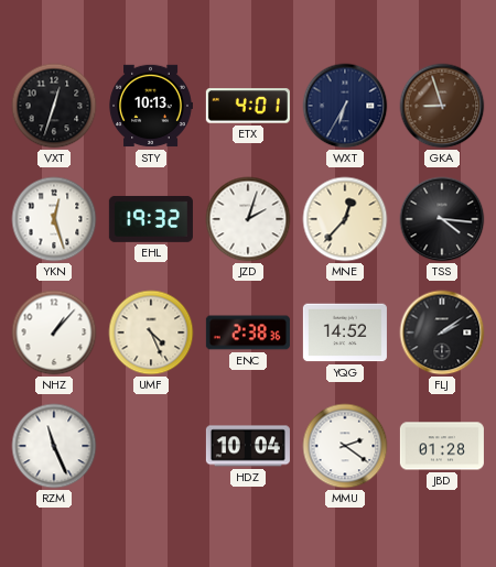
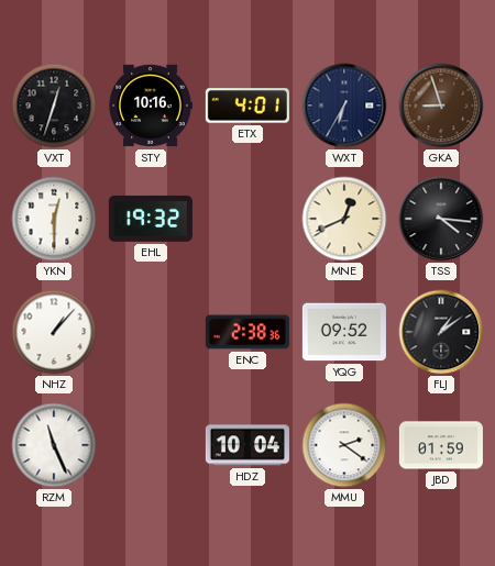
STY: 10:13 -> 10:16
YKN: 12:27 -> 12:30
JZD: 2:03 -> none
MNE: 12:37 -> 12:41
UMF: 4:26 -> none
YQG: 14:52 -> 09:52
FLJ: 2:09 -> 1:09
JBD: 01:28 -> 01:59
